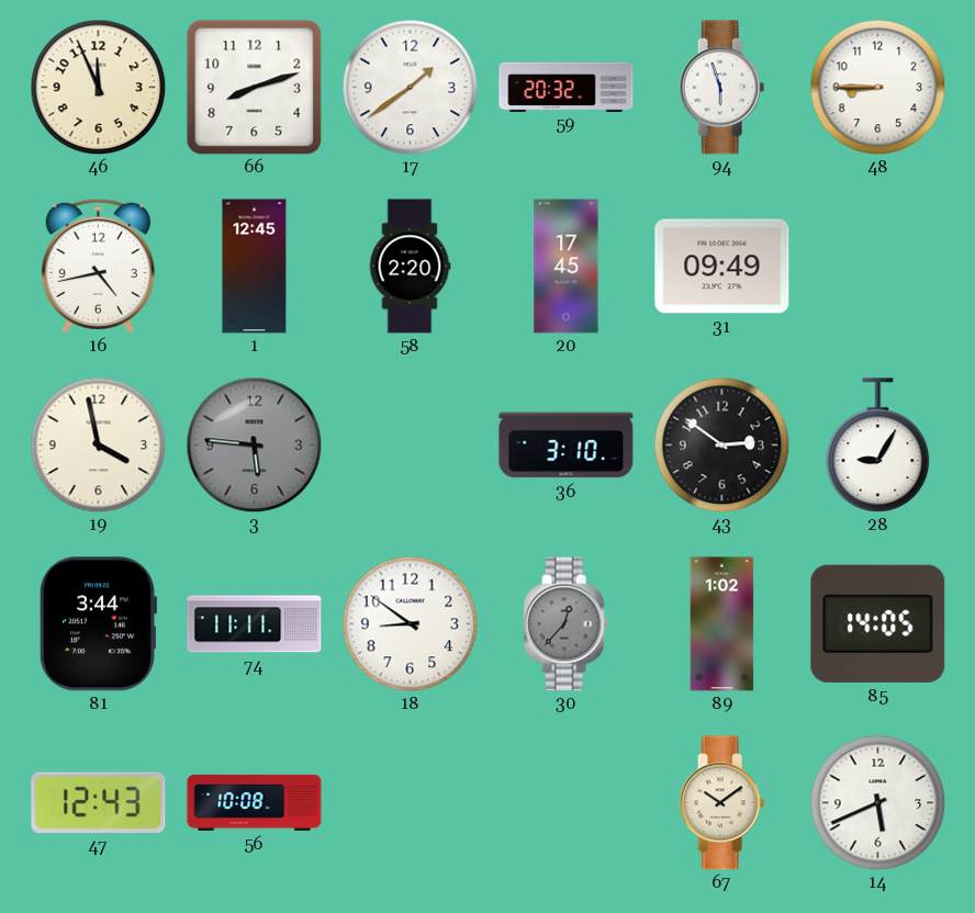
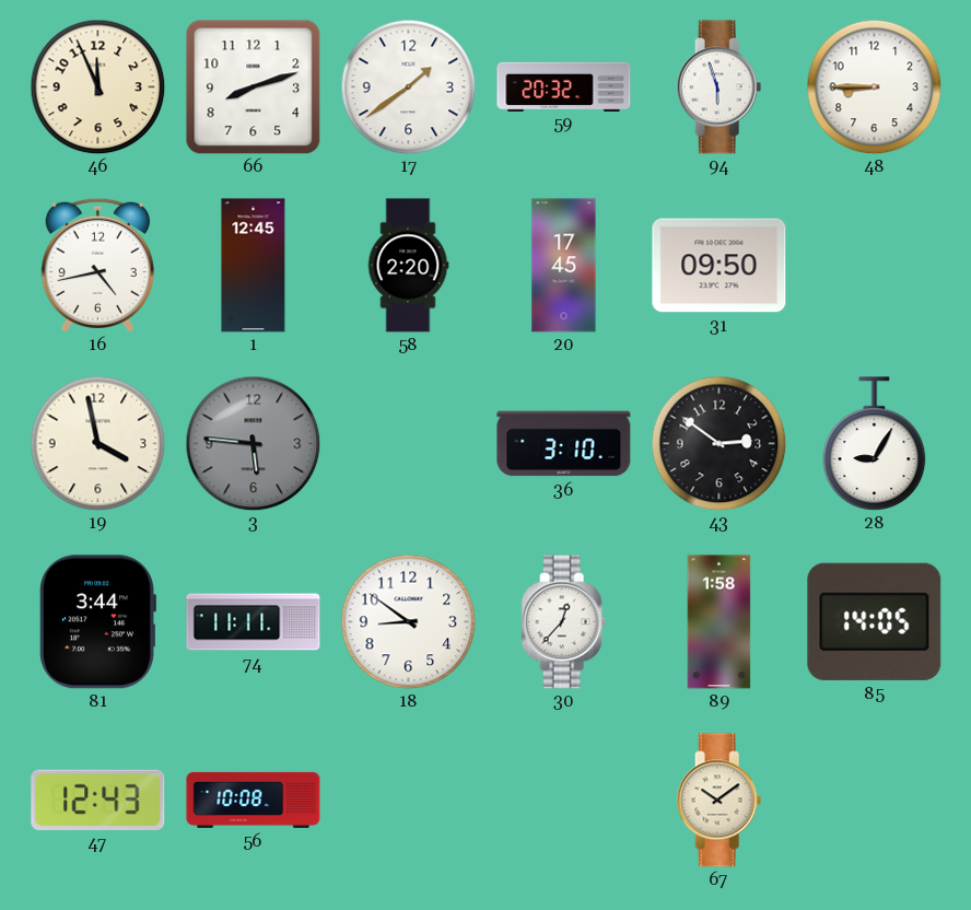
31: 09:49 -> 09:50
30 dial: grey -> white
89: 1:02 -> 1:58
14: 5:41 -> none
